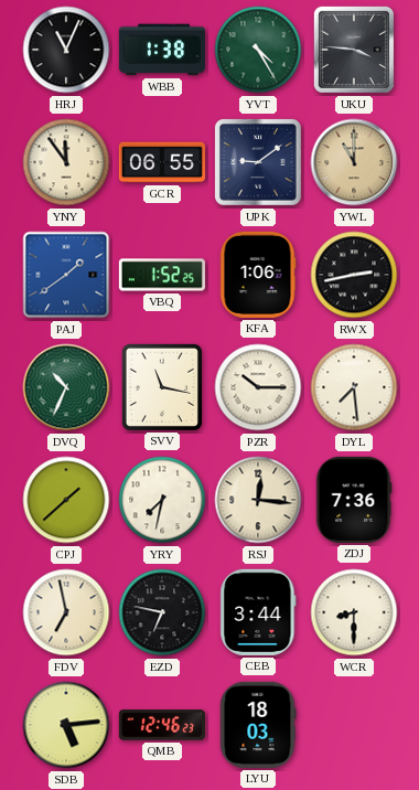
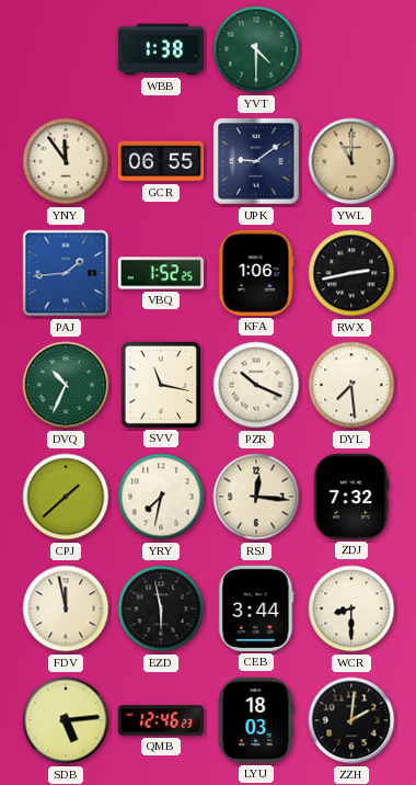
HRJ: 11:04 -> none
YVT: 4:25 -> 4:30
UKU: 3:46 -> none
PAJ: 1:39 -> 1:44
PZR: 10:15 -> 10:19
ZDJ: 7:36 -> 7:32
FDV: 6:58 -> 11:58
EZD: 6:47 -> 5:58
ZZH: none -> 2:01
